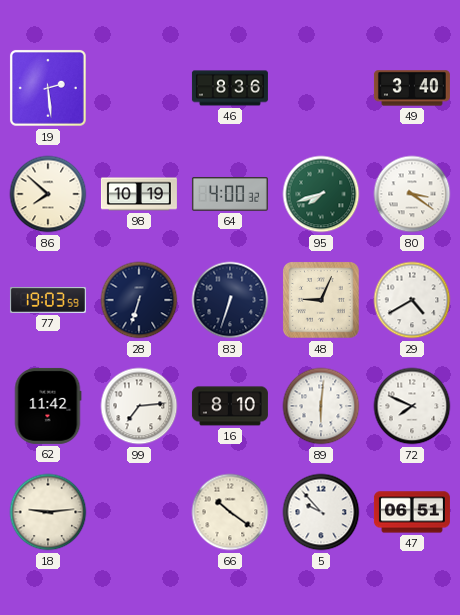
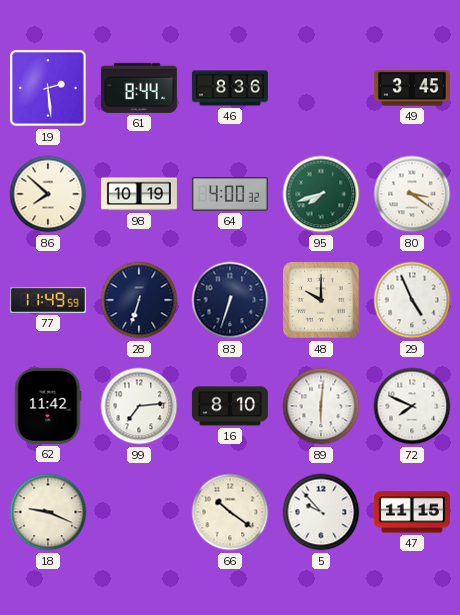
61: none -> 8:44
49: 3:40 -> 3:45
77: 19:03 -> 11:49
48: 9:04 -> 10:00
29: 4:40 -> 4:56
18: 9:14 -> 9:19
47: 06:51 -> 11:15
